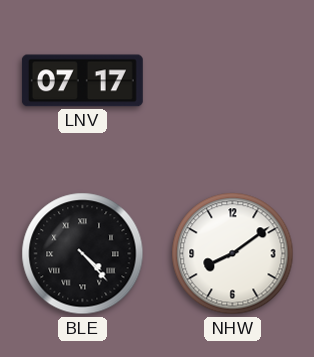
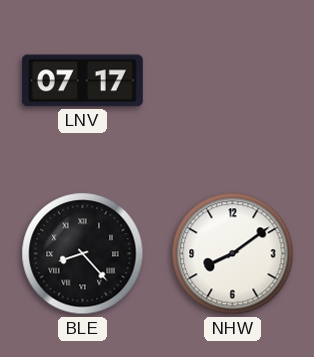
BLE: 4:23 -> 8:23
